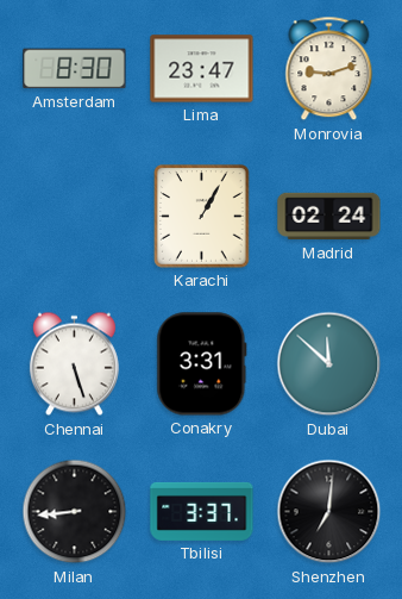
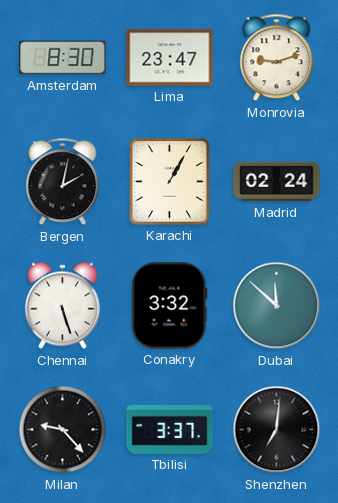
Bergen: none -> 2:02
Conakry: 3:31 -> 3:32
Milan: 8:44 -> 9:23
